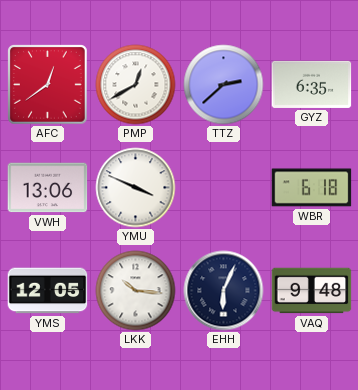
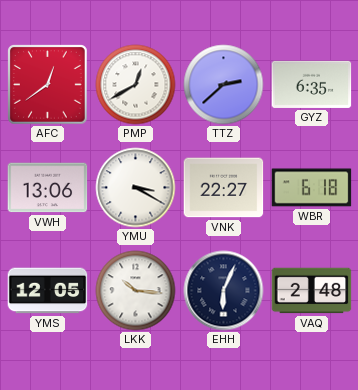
YMU: 3:49 -> 3:20
VNK: none -> 22:27
VAQ: 9:48 -> 2:48
